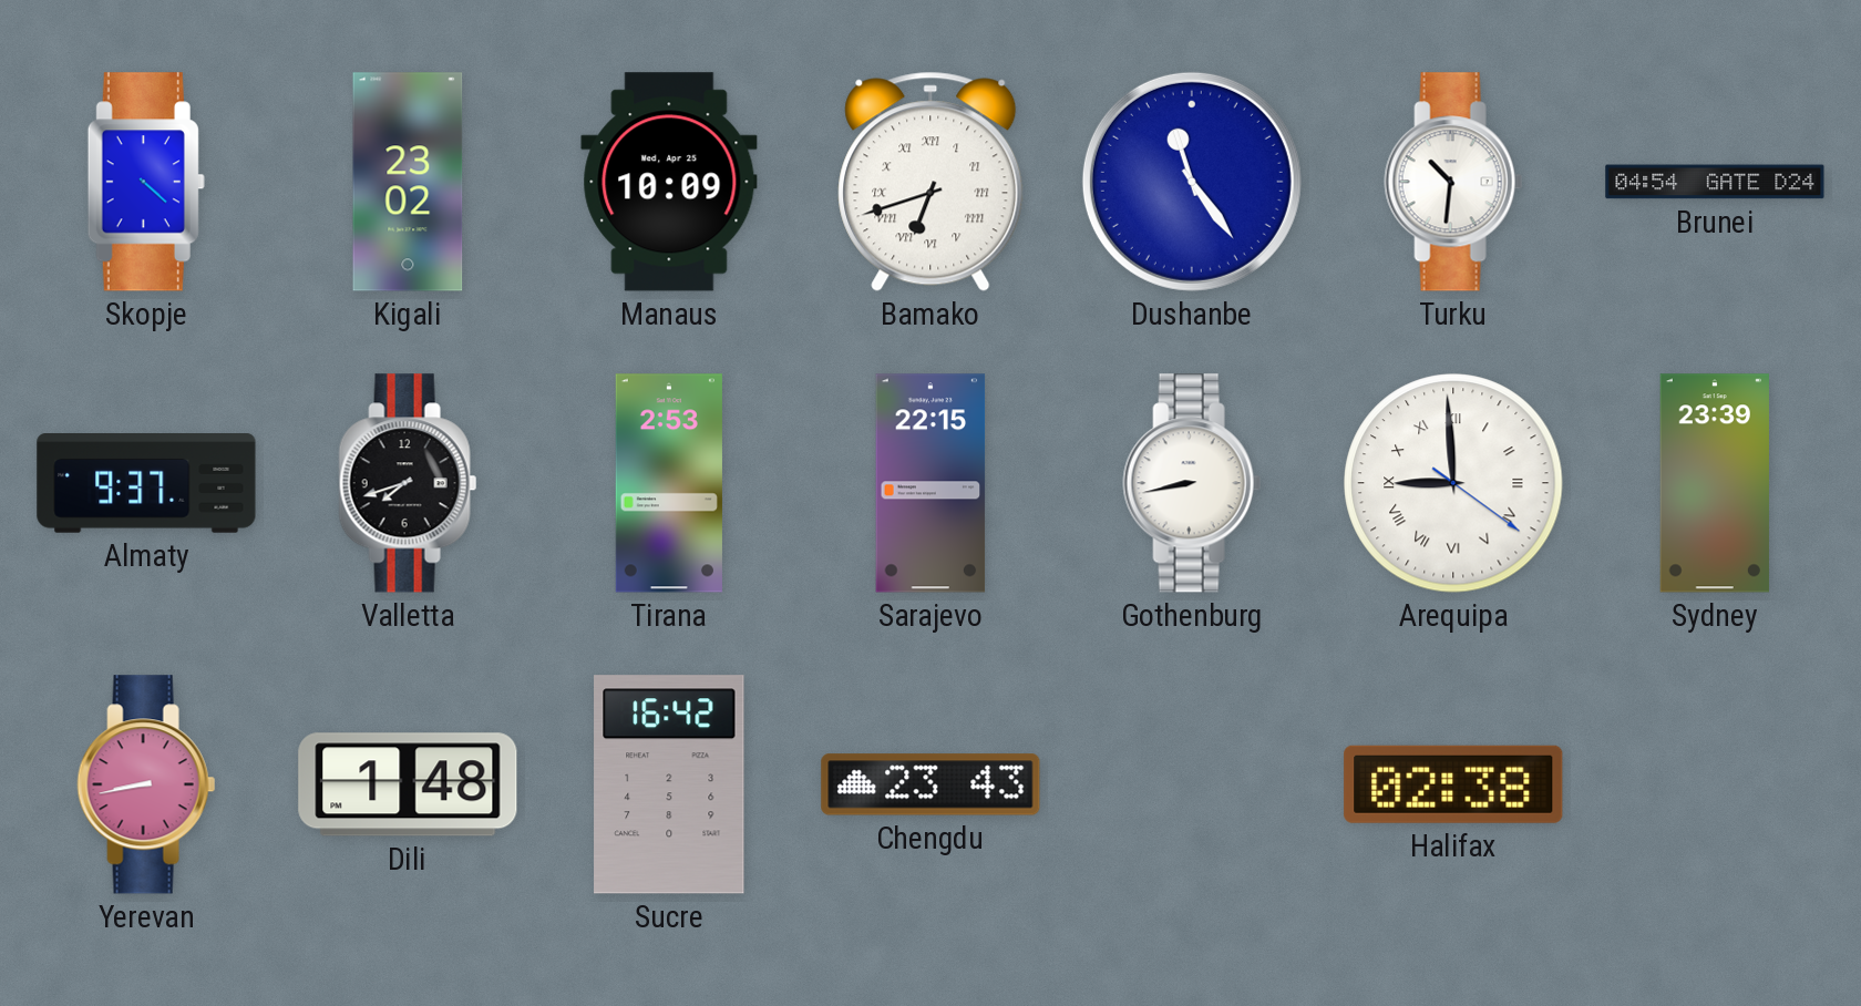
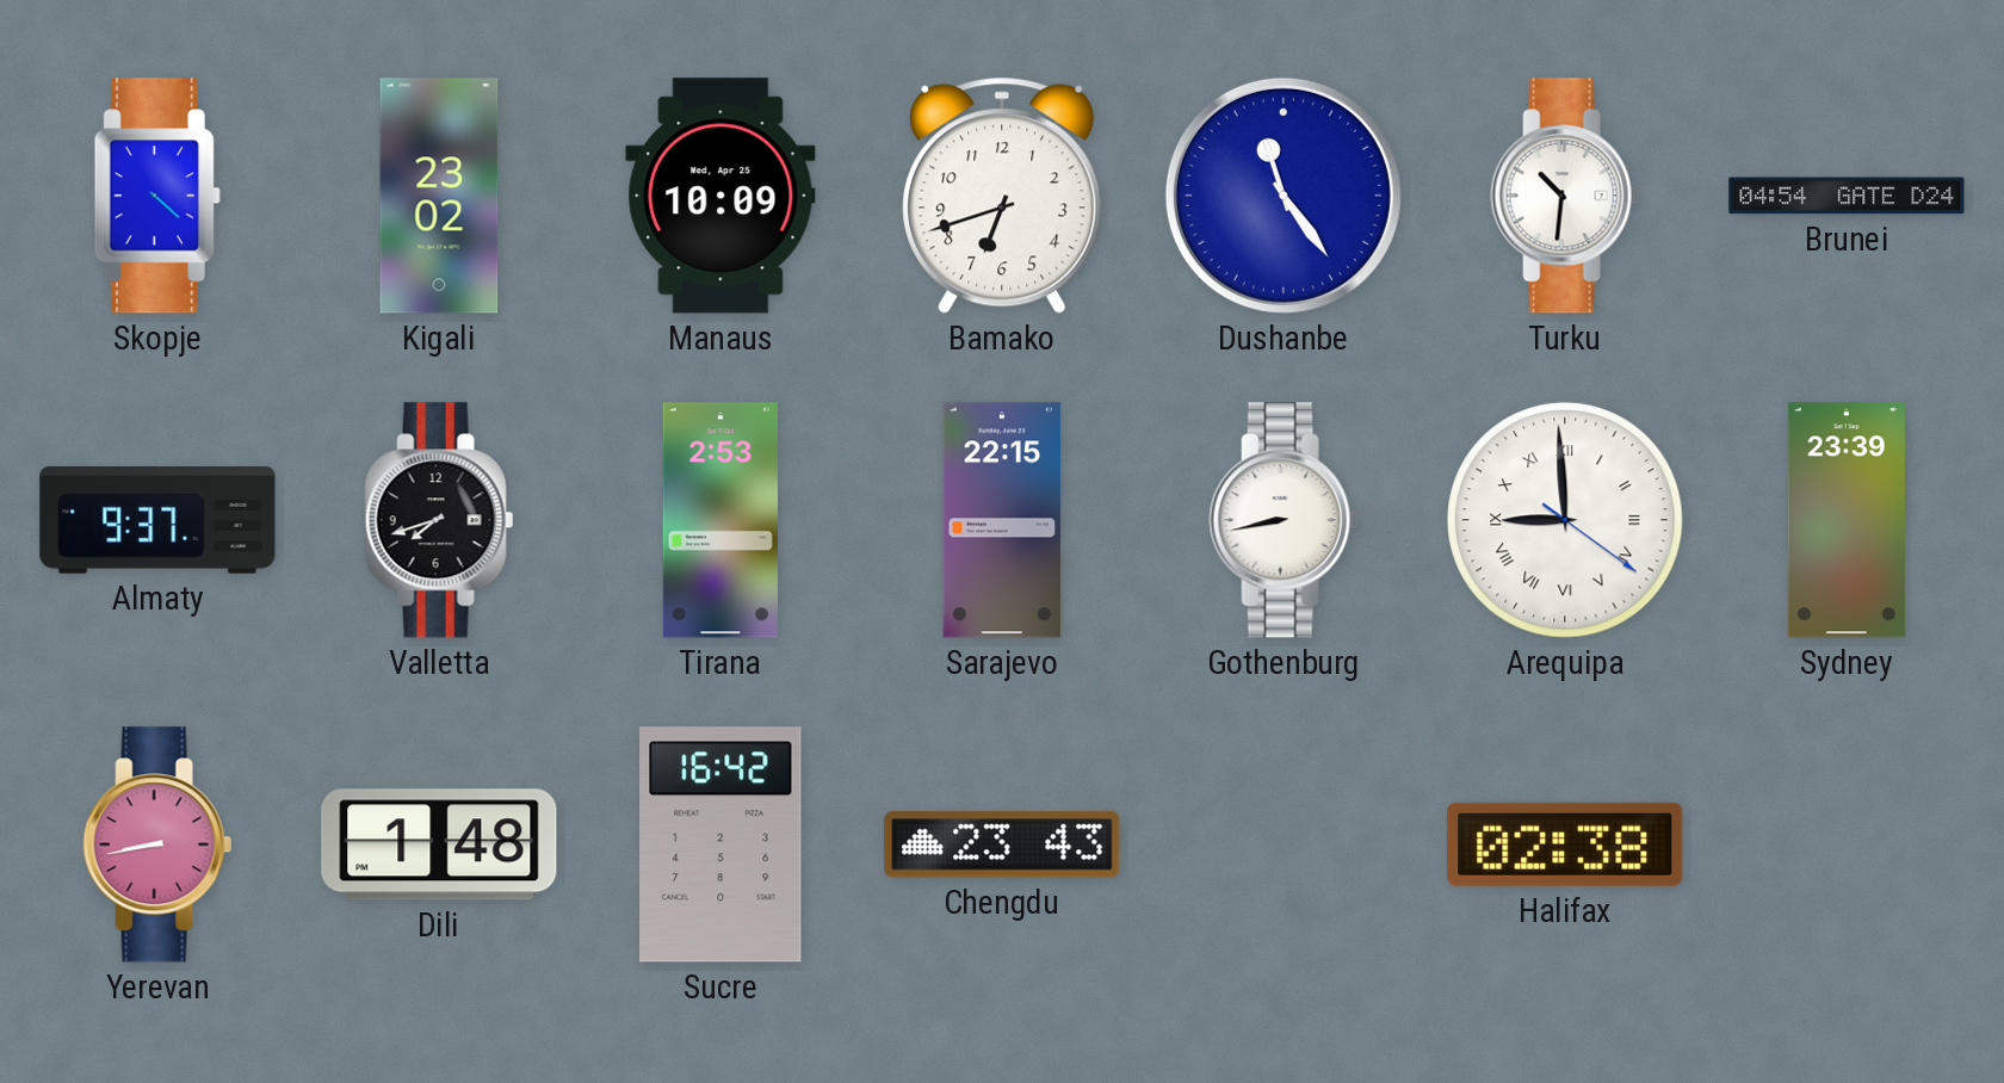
Bamako numerals: Roman -> Arabic
